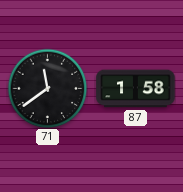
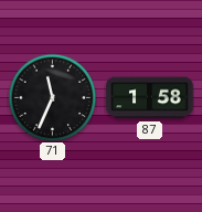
71: 11:39 -> 11:34
